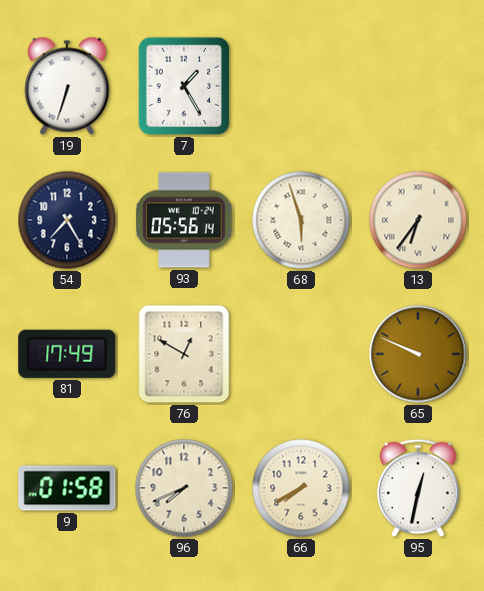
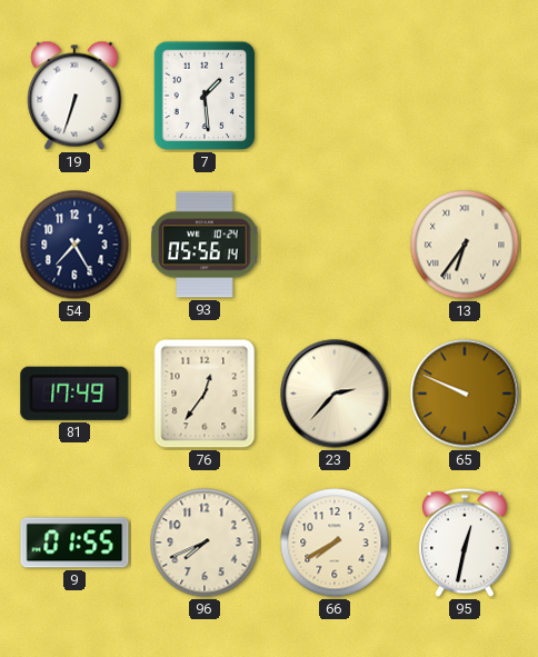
7: 1:25 -> 1:29
68: 5:57 -> none
76: 12:50 -> 12:36
23: none -> 2:37
9: 01:58 -> 01:55
